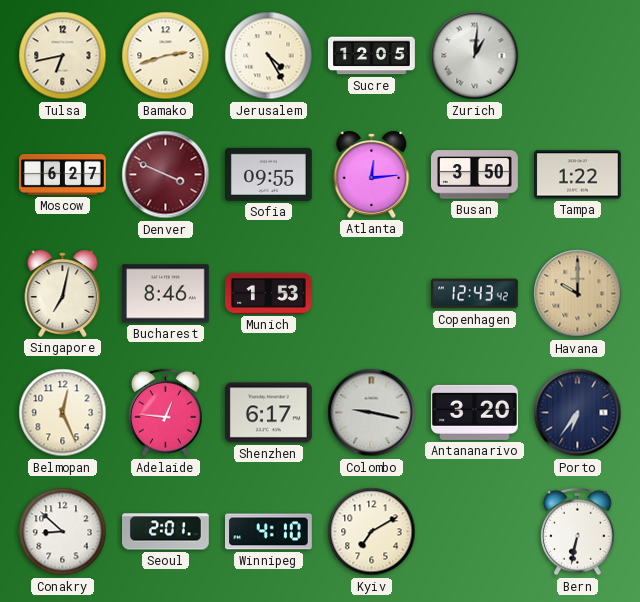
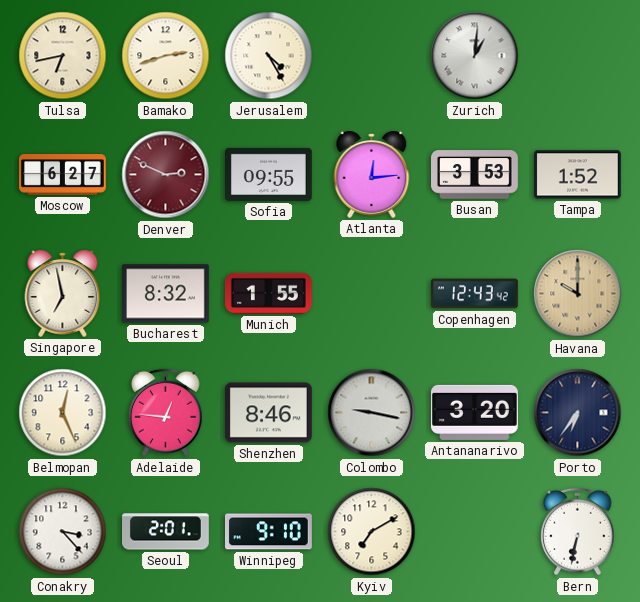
Sucre: 12:05 -> none
Denver: 3:49 -> 2:49
Busan: 3:50 -> 3:53
Tampa: 1:22 -> 1:52
Singapore: 7:02 -> 6:58
Bucharest: 8:46 -> 8:32
Munich: 1:53 -> 1:55
Shenzhen: 6:17 -> 8:46
Conakry: 8:52 -> 3:23
Winnipeg: 4:10 -> 9:10
